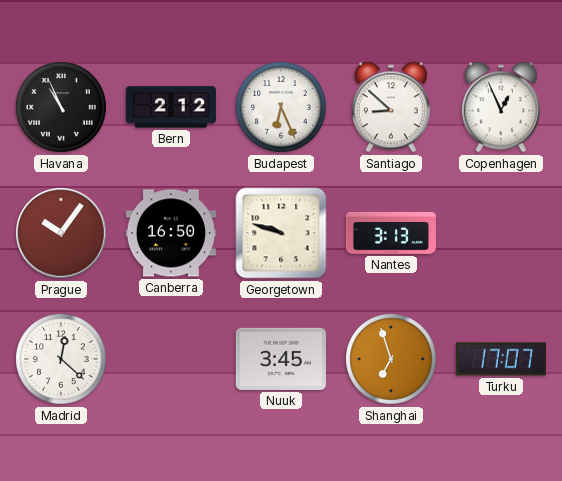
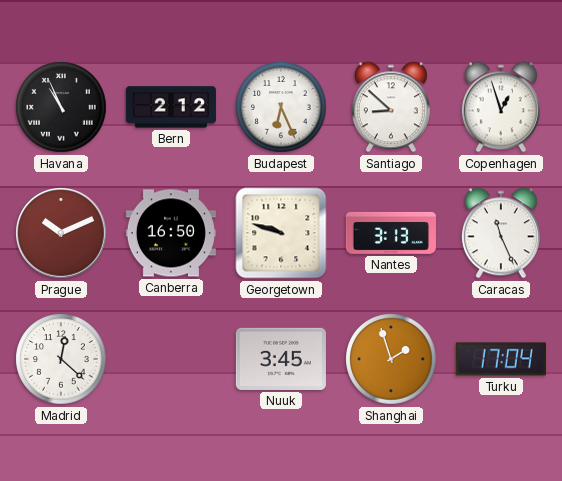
Copenhagen: 12:56 -> 12:57
Prague: 10:06 -> 10:11
Caracas: none -> 11:26
Shanghai: 6:57 -> 1:57
Turku: 17:07 -> 17:04
